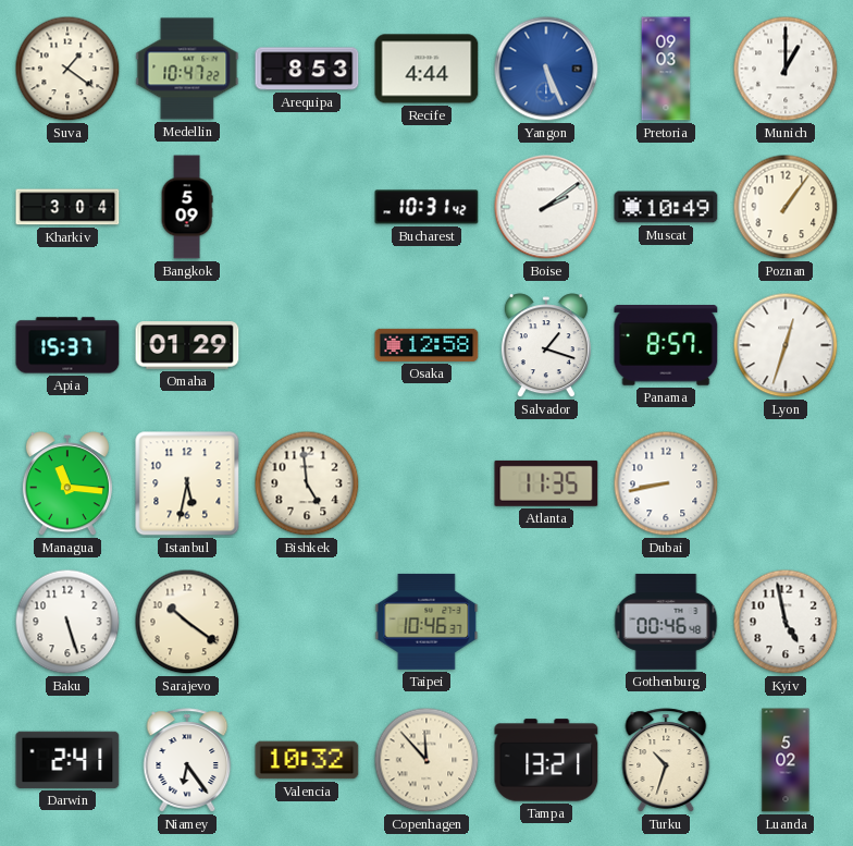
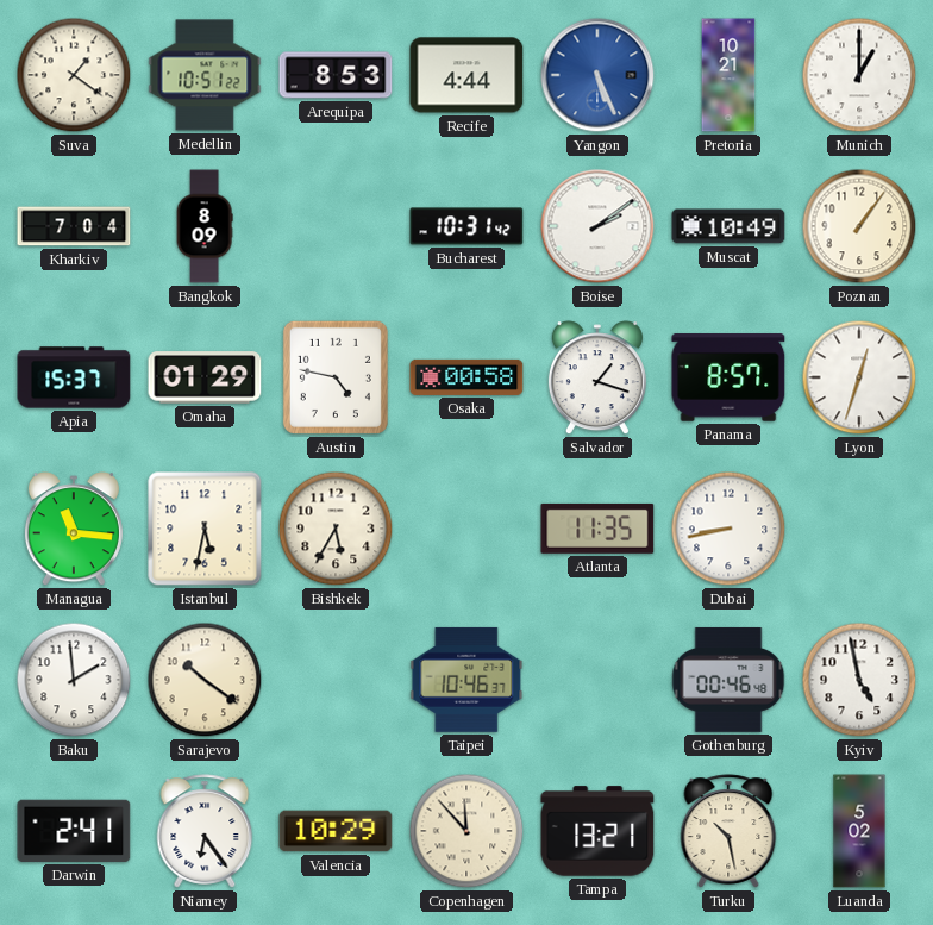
Medellin: 10:47 -> 10:51
Pretoria: 09:03 -> 10:21
Kharkiv: 3:04 -> 7:04
Bangkok: 5:09 -> 8:09
Austin: none -> 4:47
Osaka: 12:58 -> 00:58
Bishkek: 4:59 -> 5:35
Baku: 5:27 -> 1:59
Valencia: 10:32 -> 10:29
Turku: 10:33 -> 10:28
